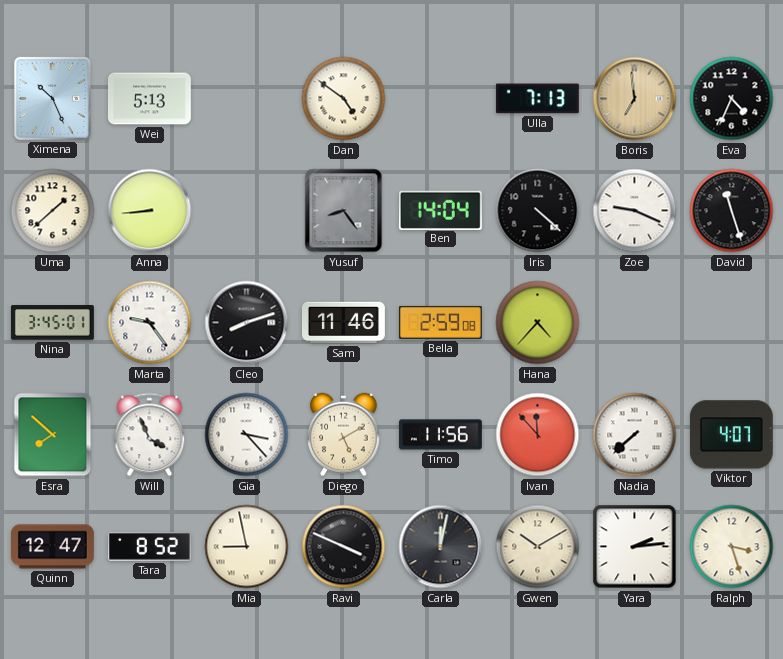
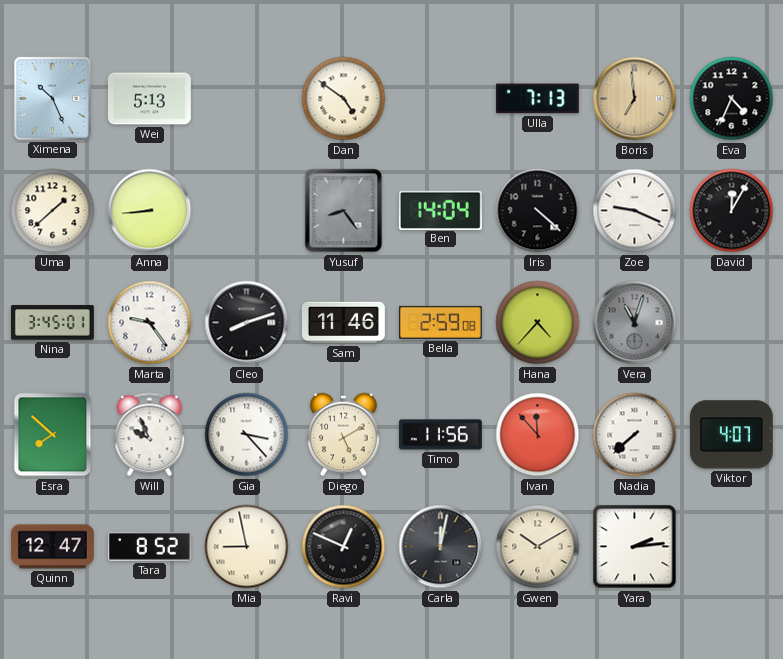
David: 11:27 -> 12:05
Vera: none -> 11:03
Will: 3:56 -> 9:56
Ravi: 3:49 -> 12:49
Ralph: 3:27 -> none
